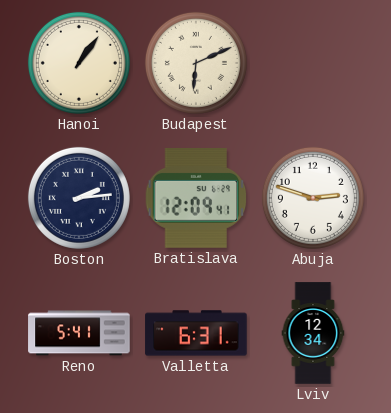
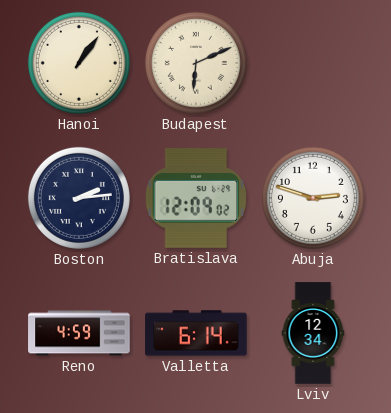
Bratislava: 12:09:41 -> 12:09:02
Reno: 5:41 -> 4:59
Valletta: 6:31 -> 6:14
